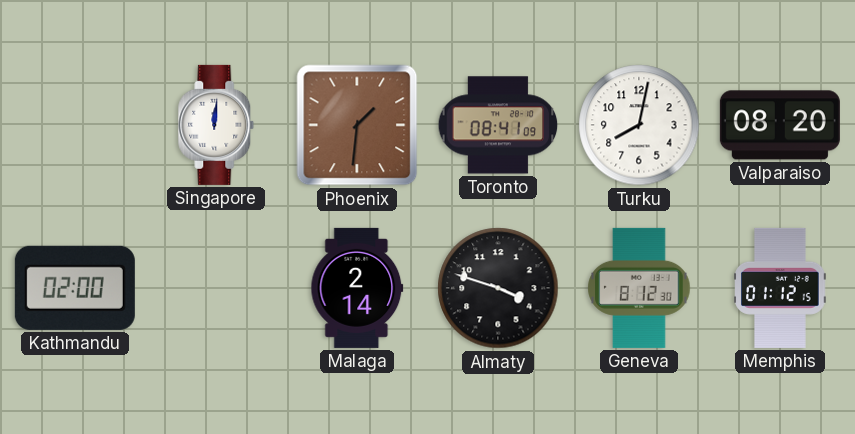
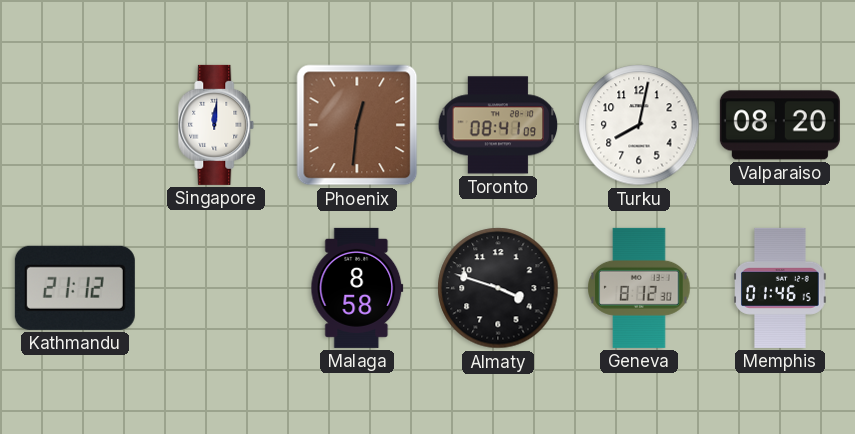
Phoenix: 1:31 -> 12:31
Kathmandu: 02:00 -> 21:12
Malaga: 2:14 -> 8:58
Memphis: 01:12 -> 01:46
